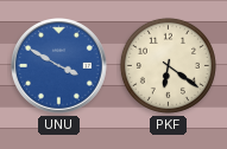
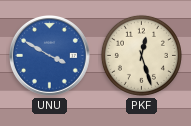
PKF: 6:21 -> 12:27
